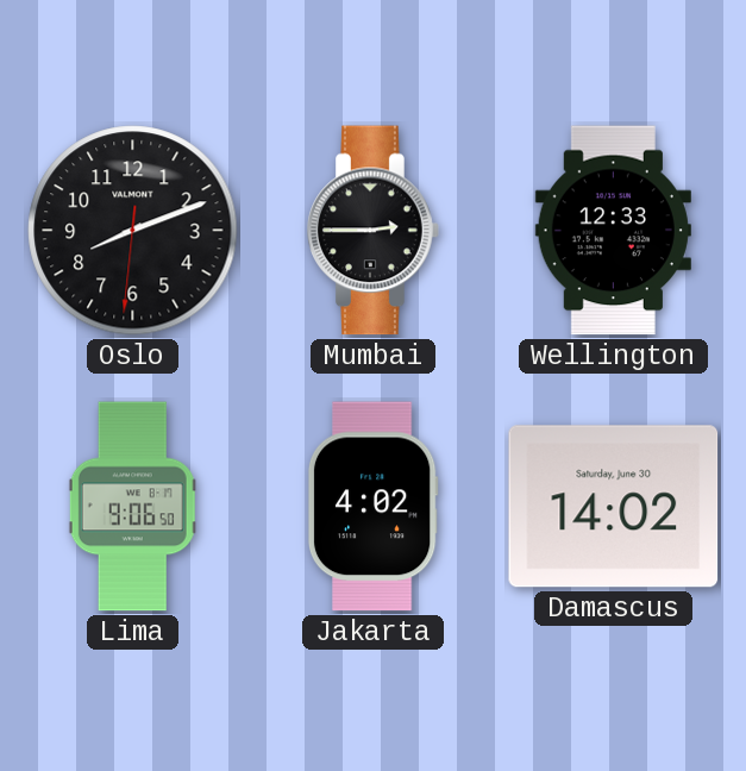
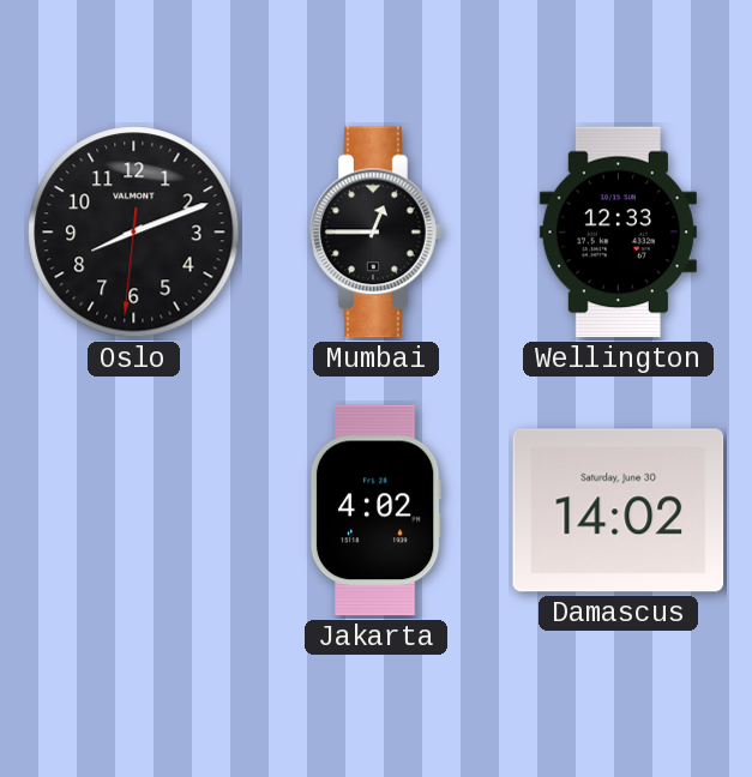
Mumbai: 2:45 -> 12:45
Lima: 9:06 -> none
